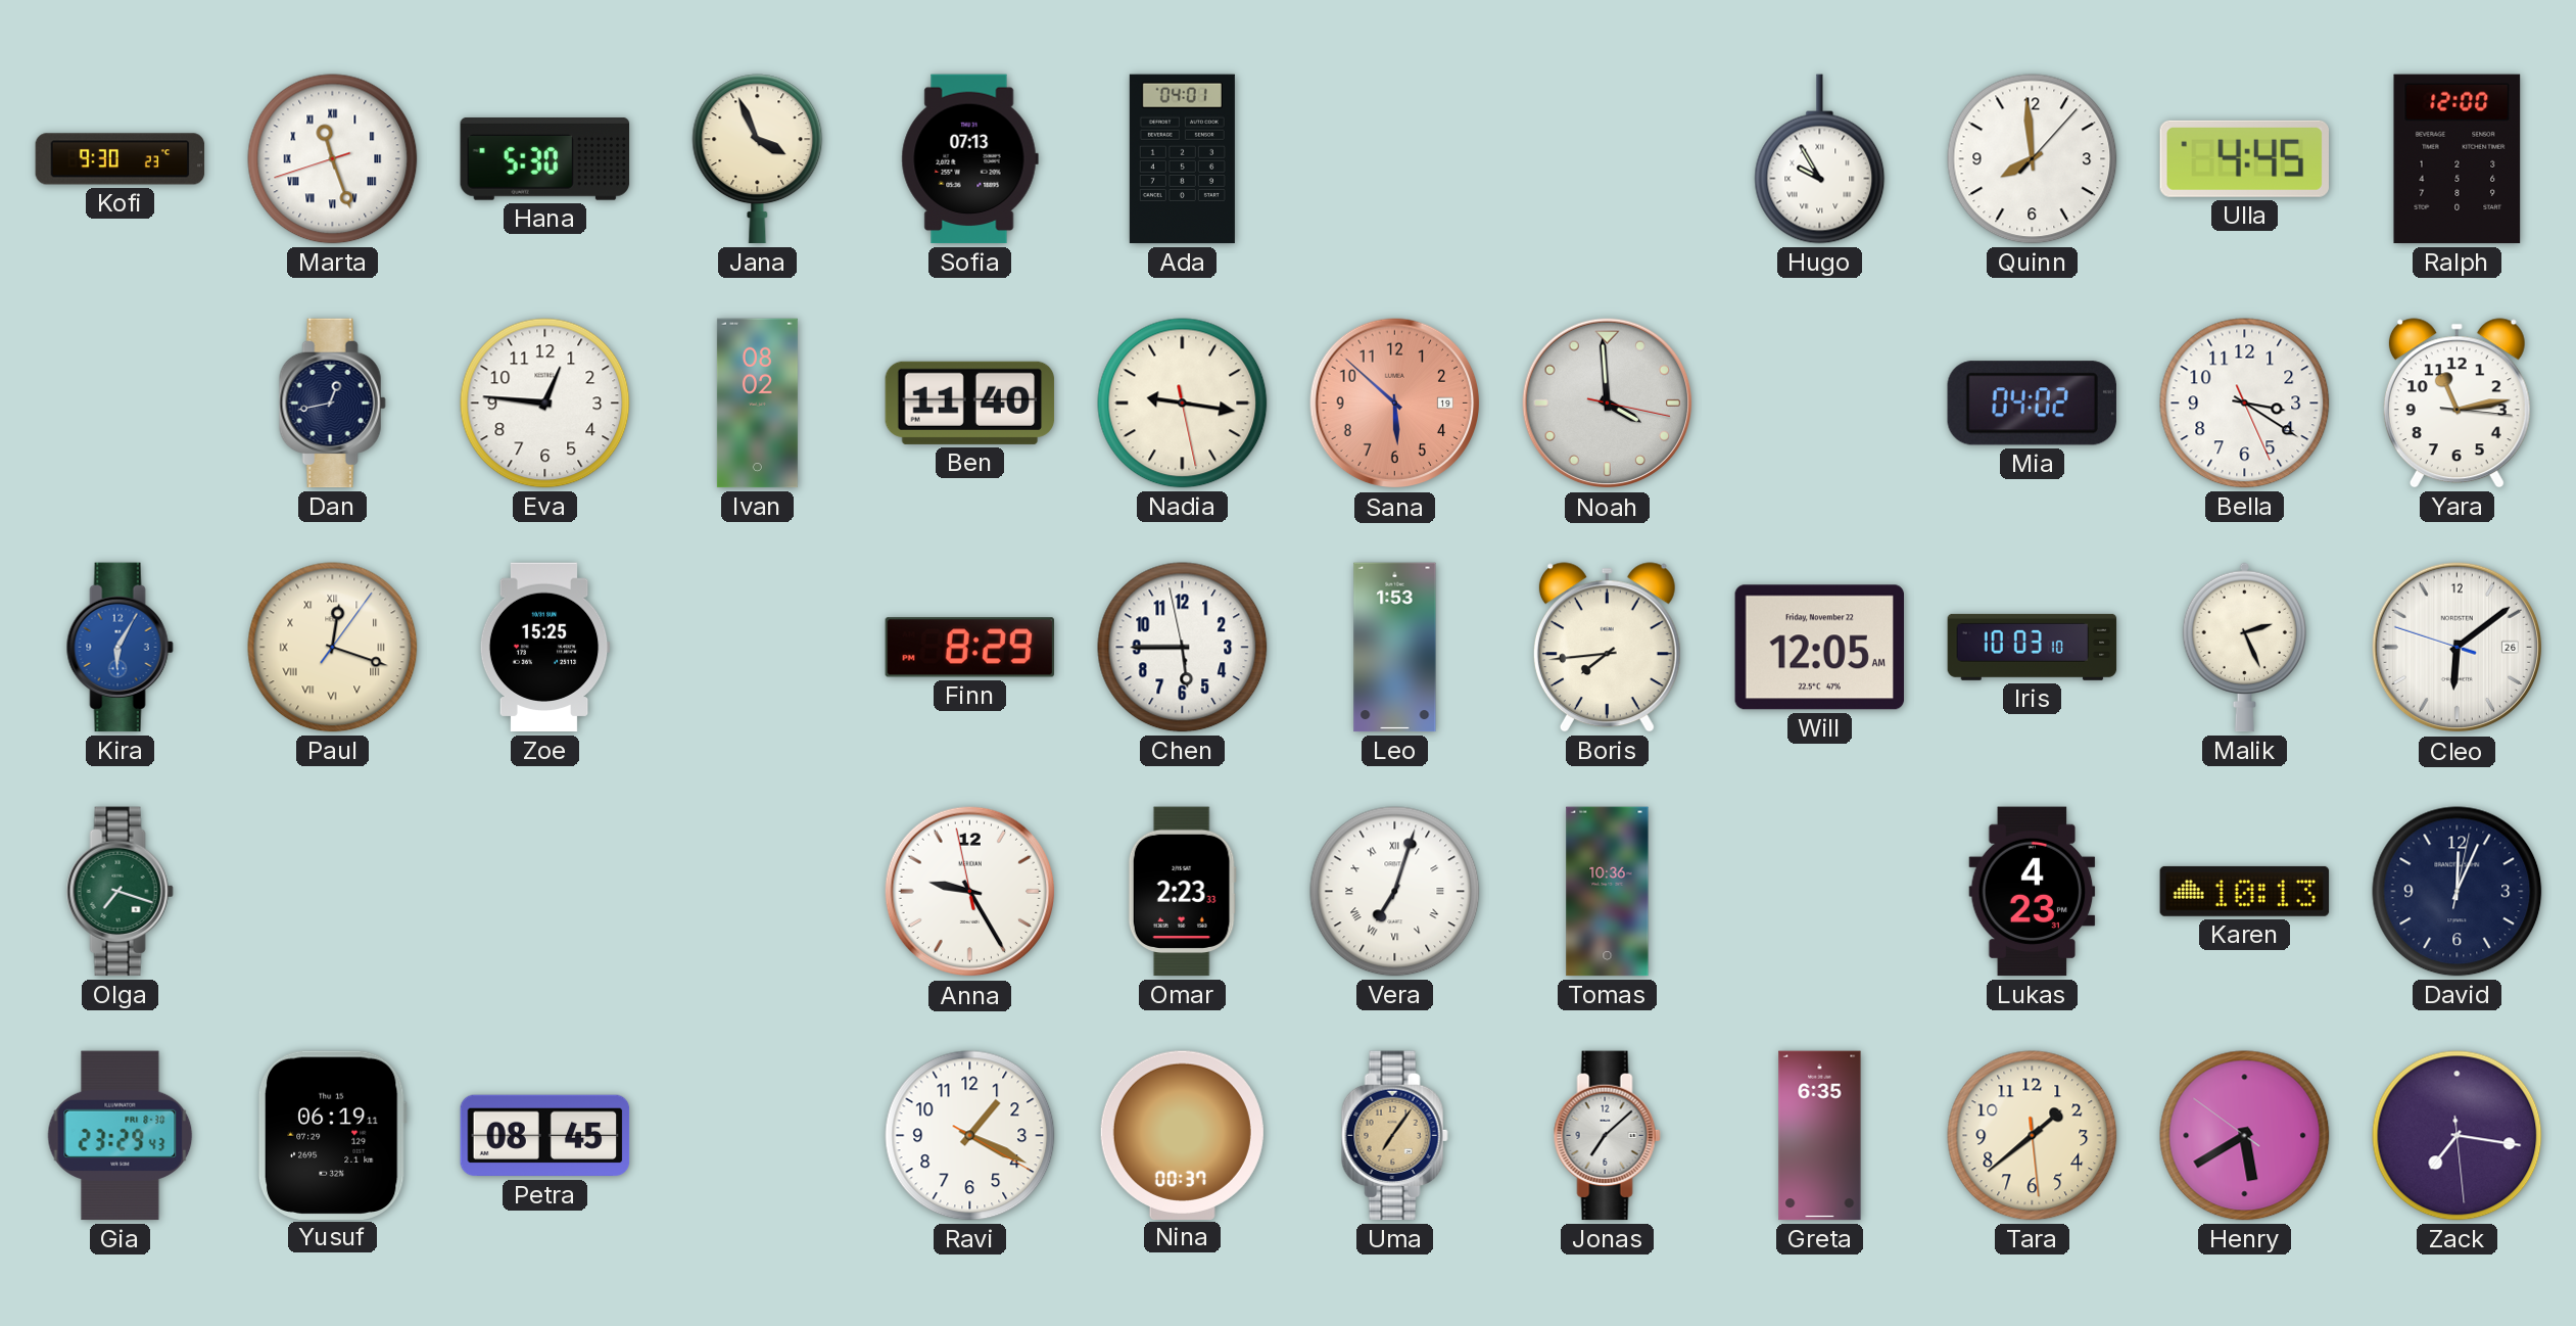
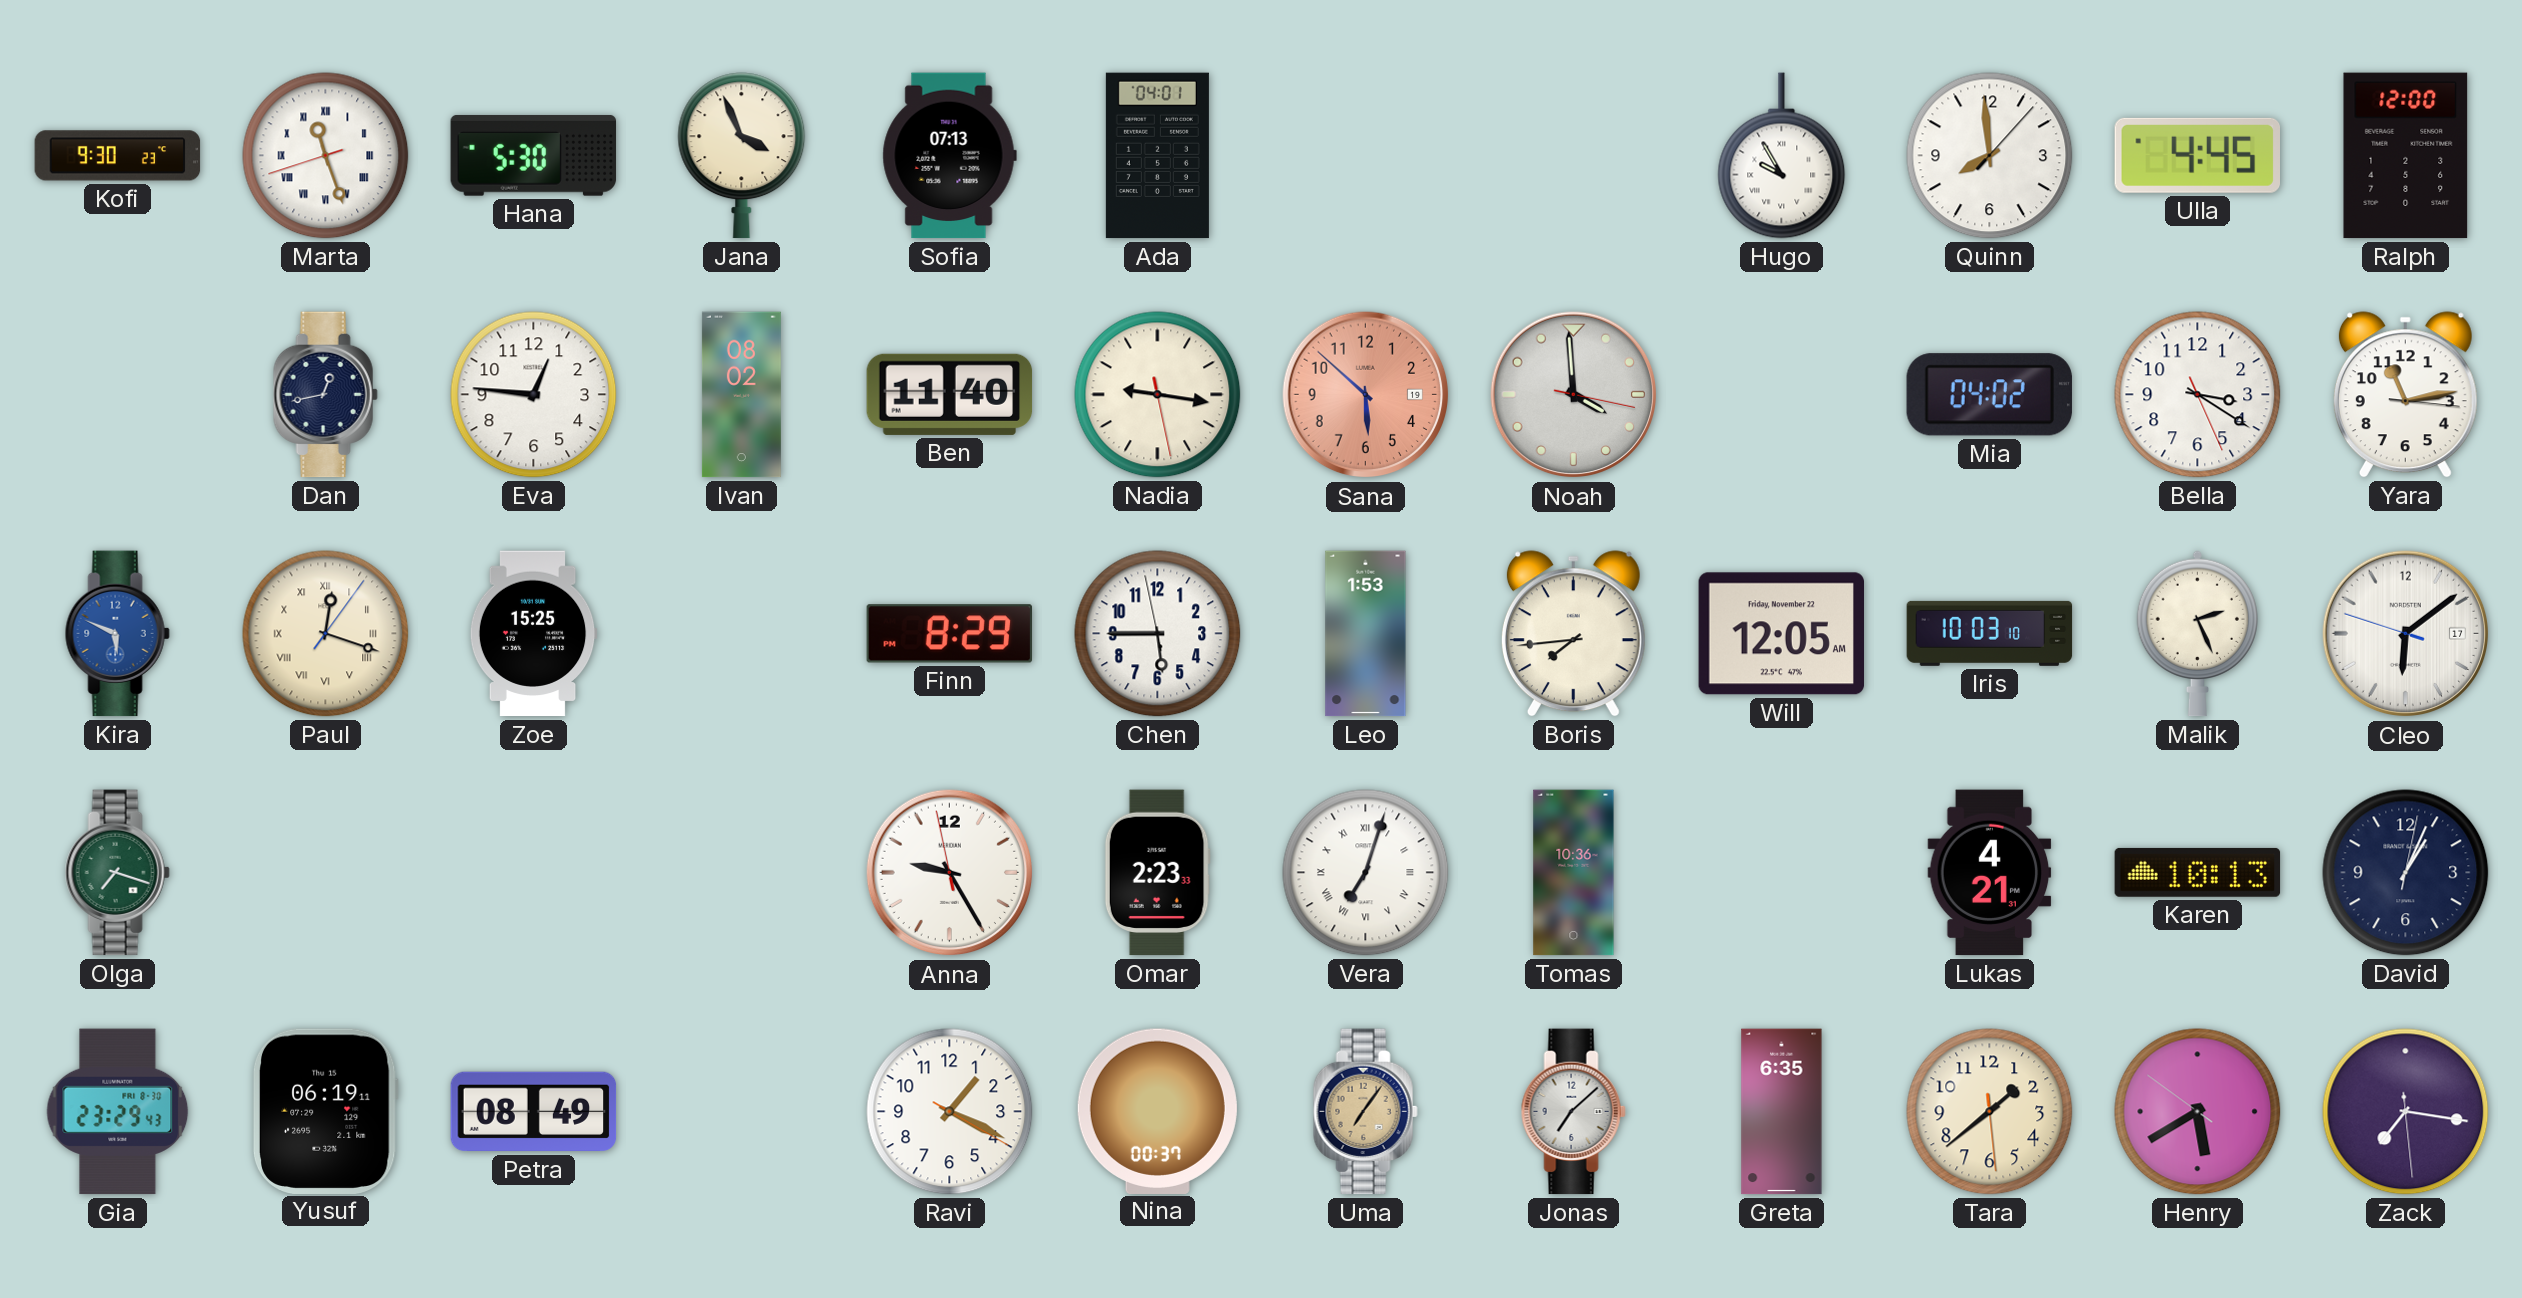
Kira: 6:05 -> 5:49
Cleo date: 26 -> 17
Lukas: 4:23 -> 4:21
David: 12:04 -> 1:04
Petra: 08:45 -> 08:49
